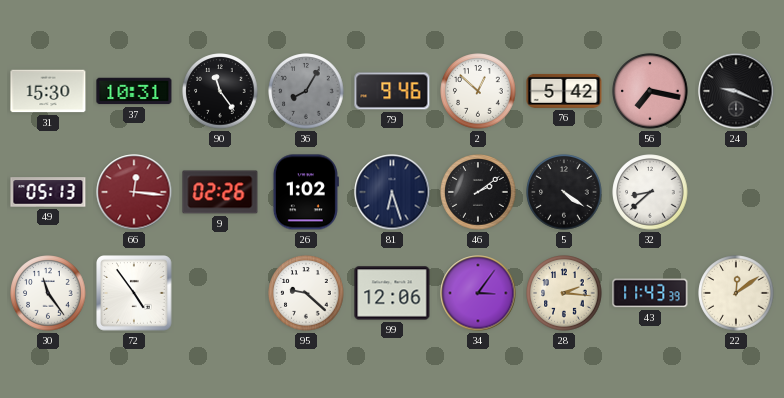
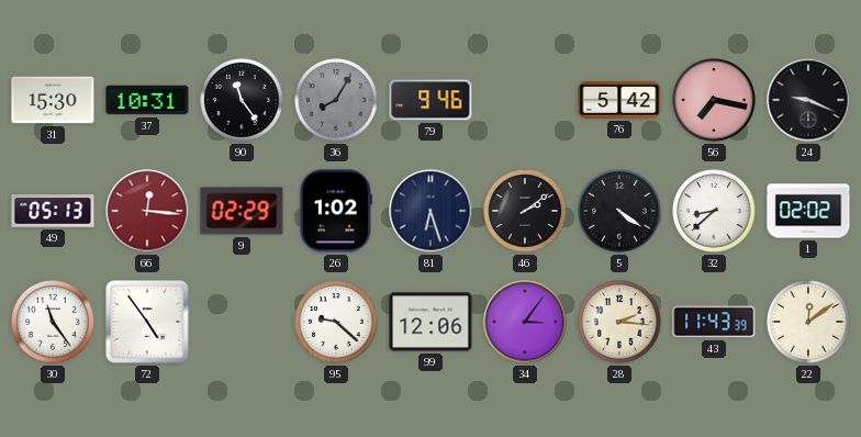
2: 12:52 -> none
9: 02:26 -> 02:29
1: none -> 02:02
